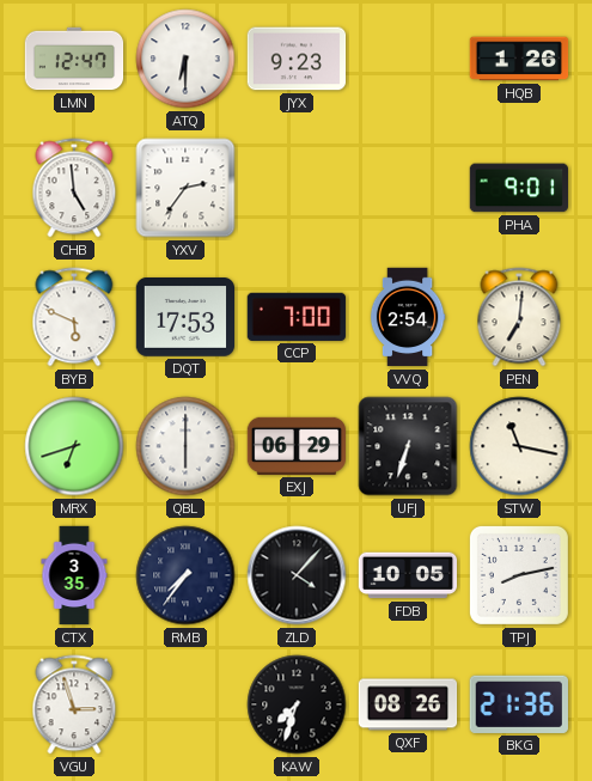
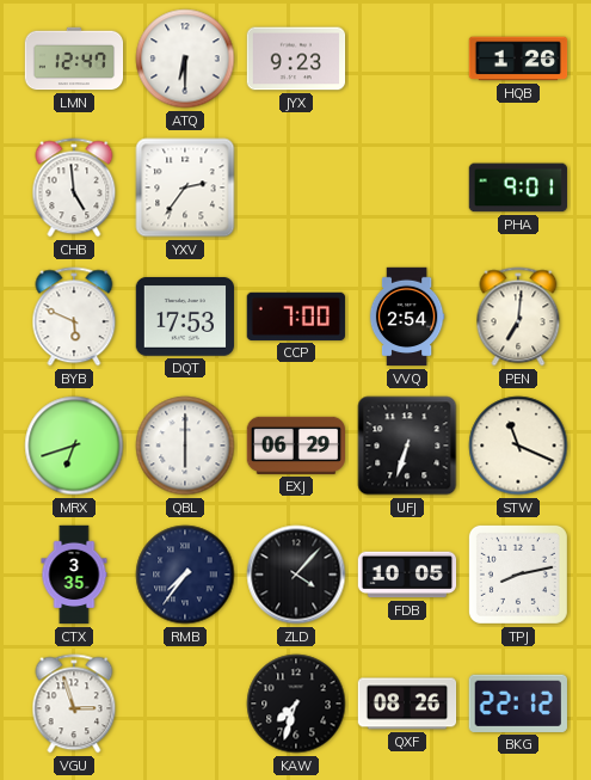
STW: 11:17 -> 11:19
BKG: 21:36 -> 22:12
